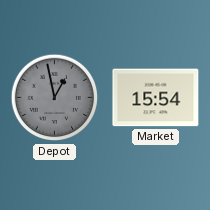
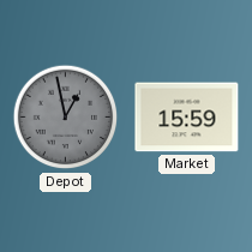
Market: 15:54 -> 15:59
